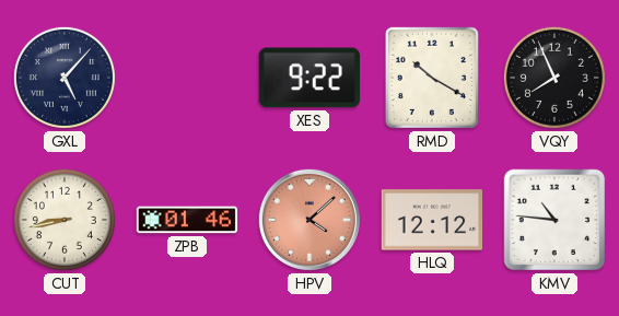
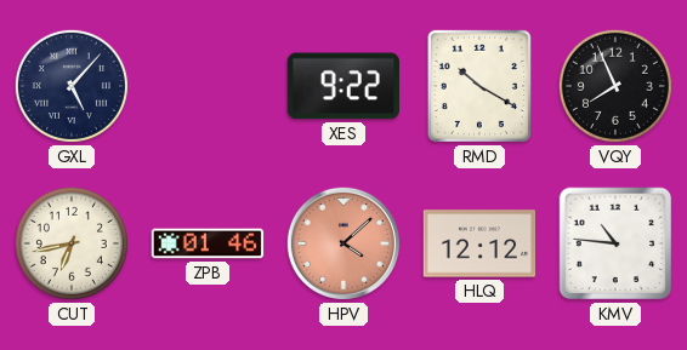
CUT: 8:43 -> 6:43
